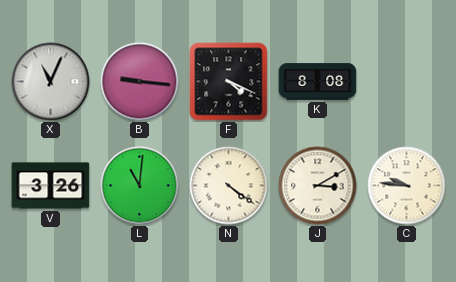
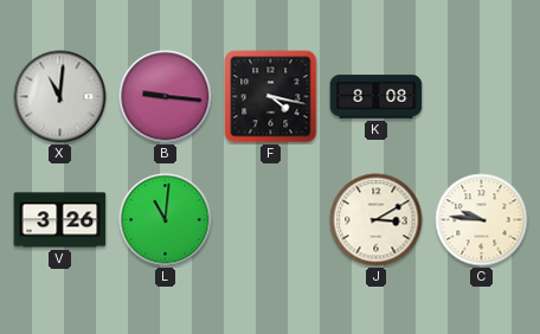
X: 11:04 -> 11:01
F: 4:19 -> 4:17
N: 4:21 -> none
